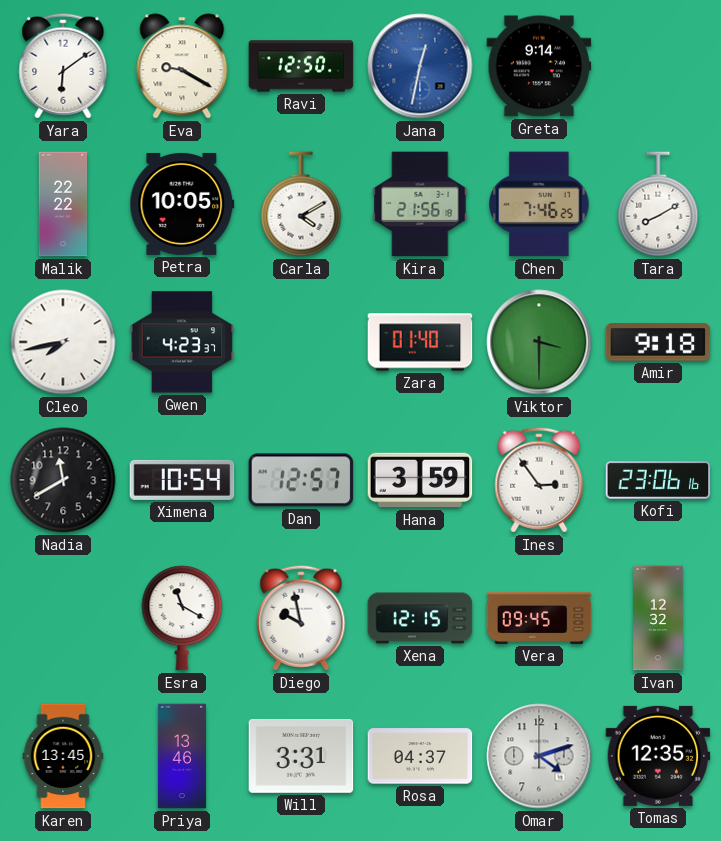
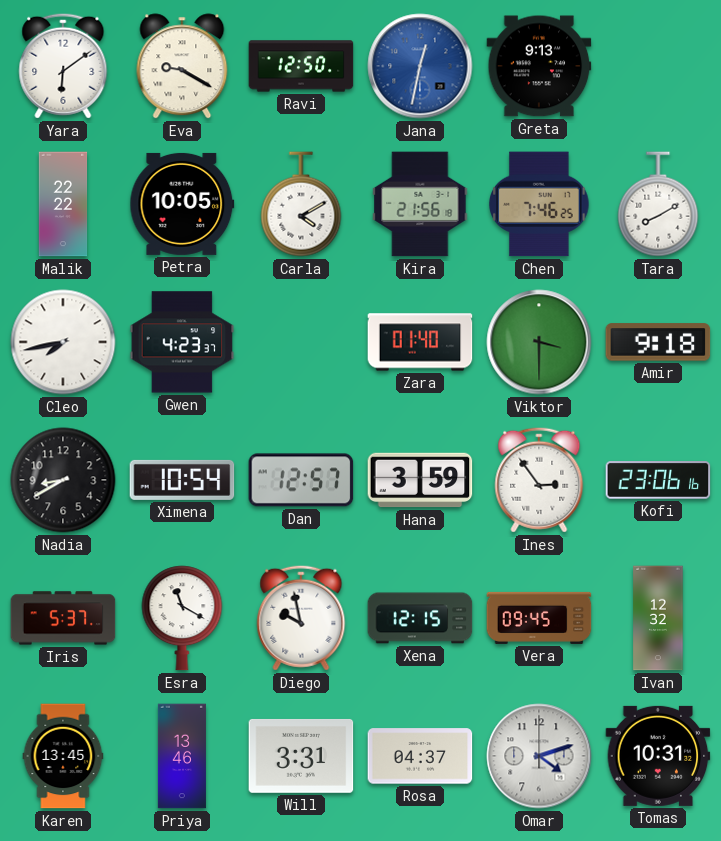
Greta: 9:14 -> 9:13
Nadia: 11:40 -> 8:40
Iris: none -> 5:37
Tomas: 12:35 -> 10:31
